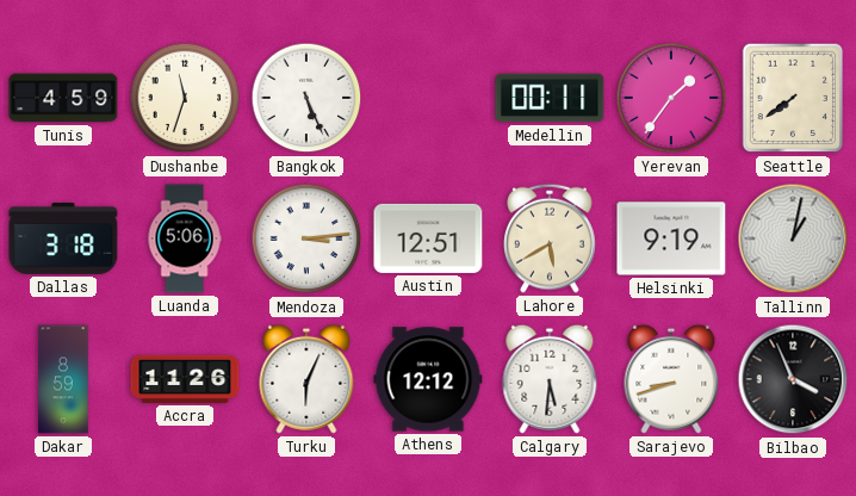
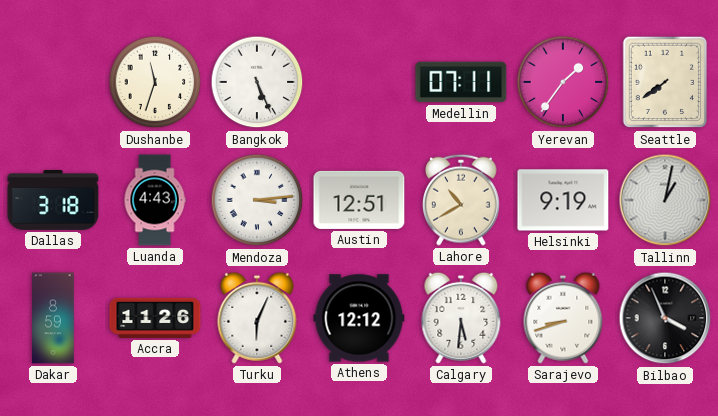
Tunis: 4:59 -> none
Medellin: 00:11 -> 07:11
Luanda: 5:06 -> 4:43
Lahore: 5:40 -> 10:40
